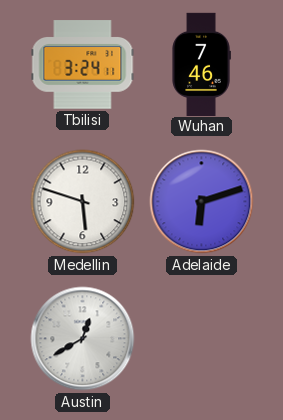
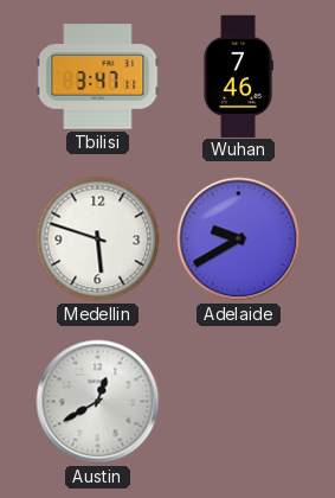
Tbilisi: 3:24 -> 3:47
Adelaide: 6:12 -> 9:40
